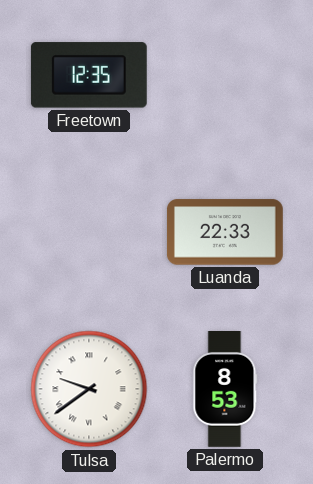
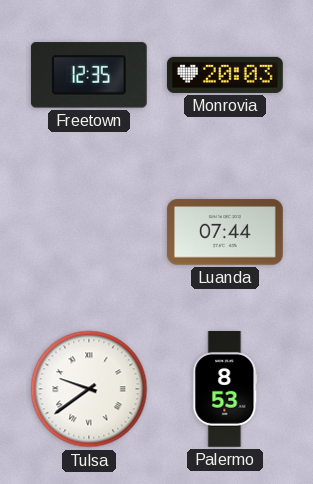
Monrovia: none -> 20:03
Luanda: 22:33 -> 07:44
